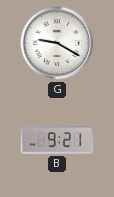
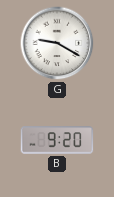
B: 9:21 -> 9:20
